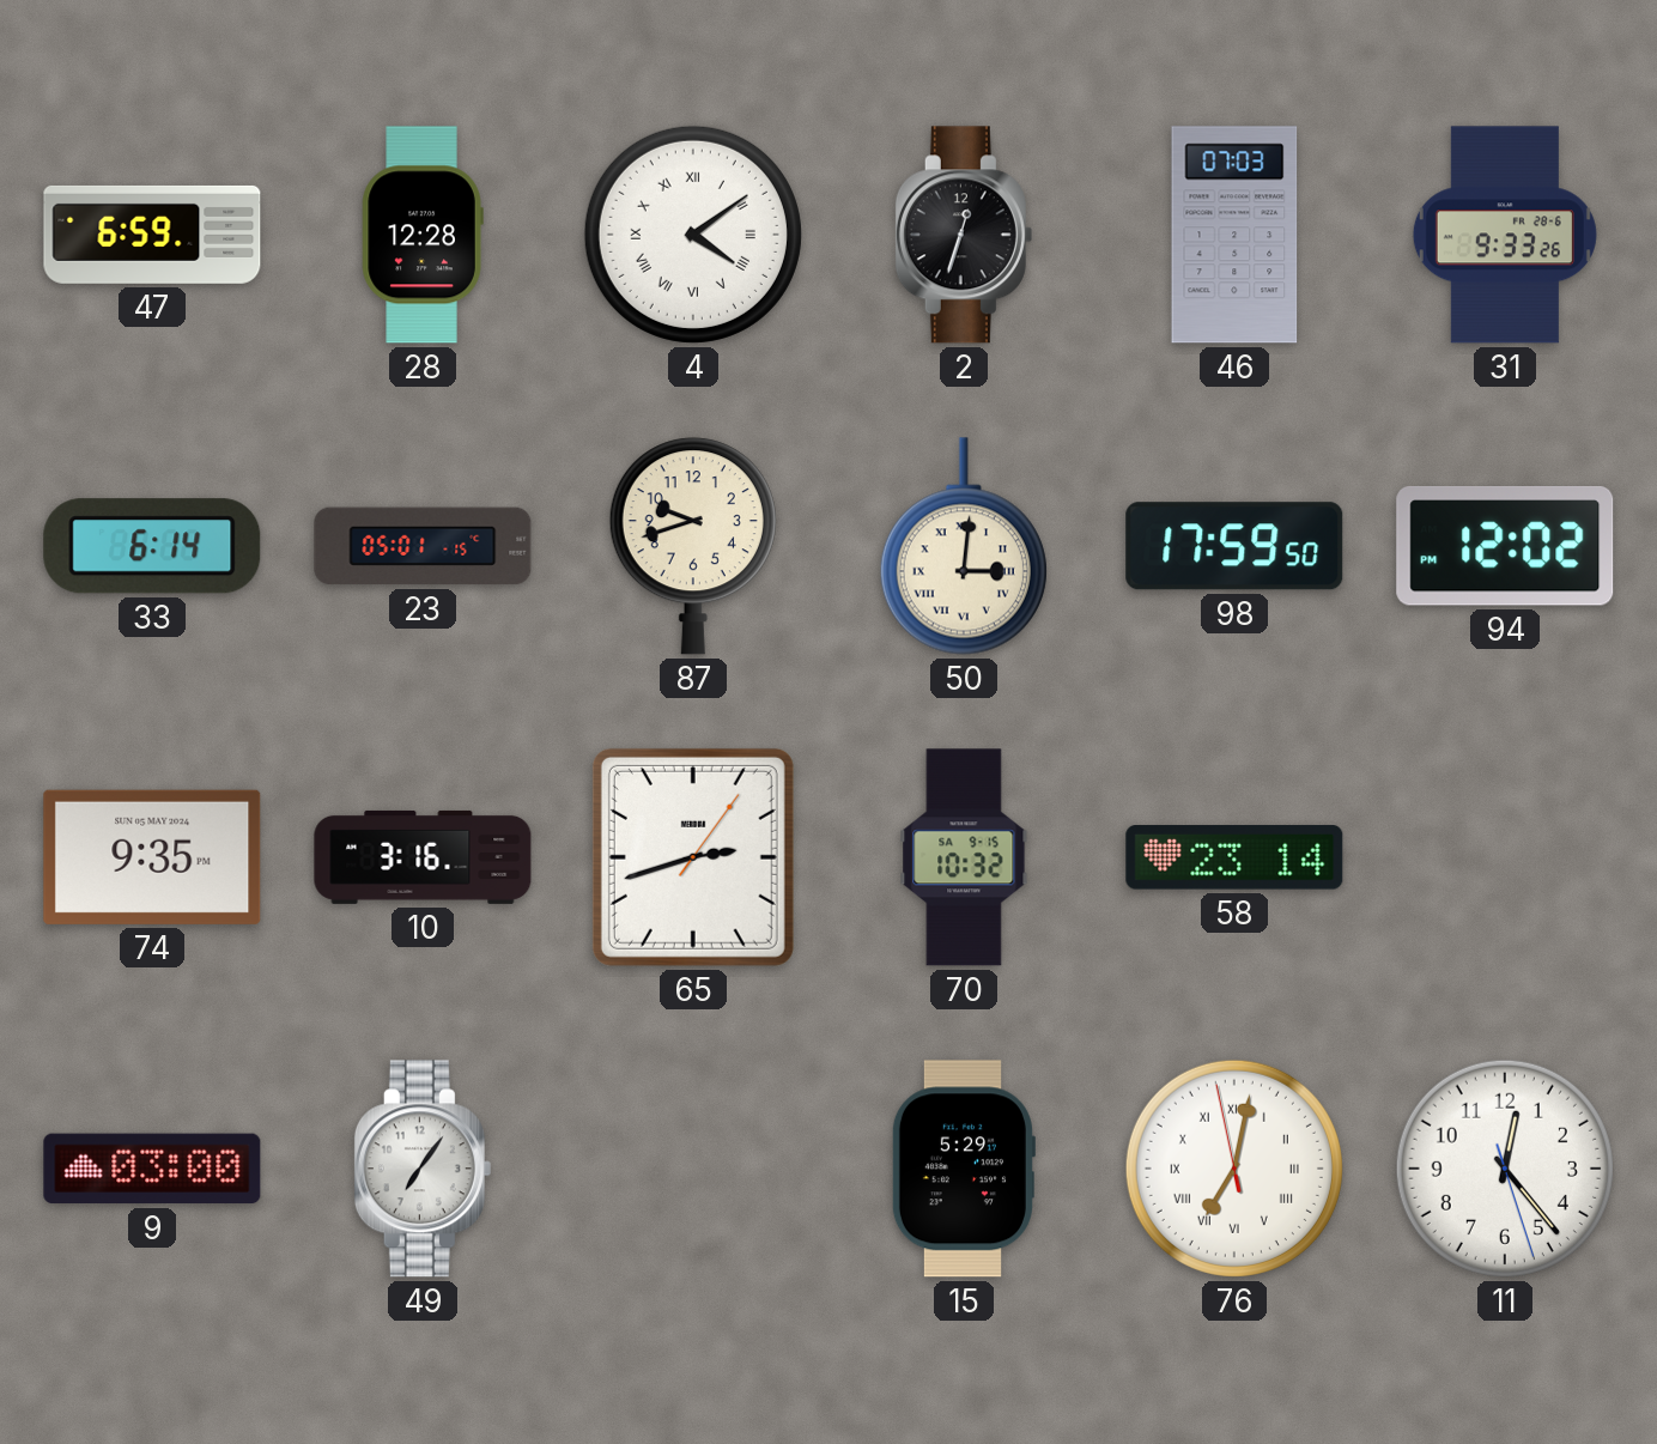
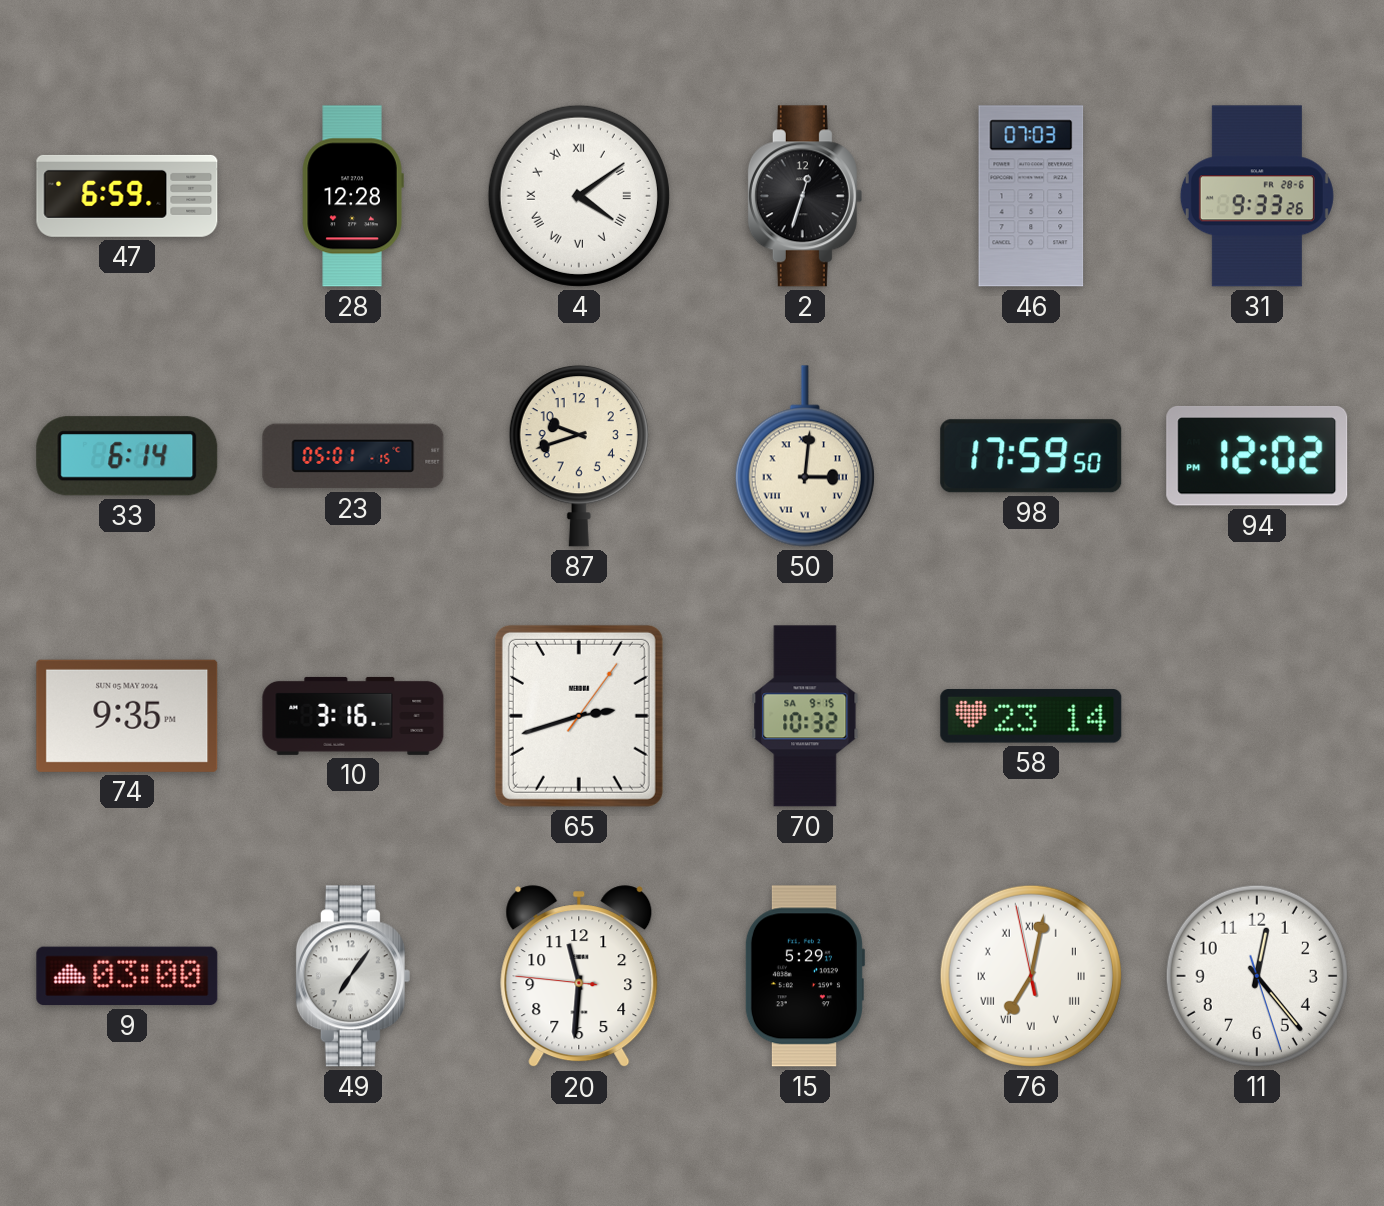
20: none -> 11:30
